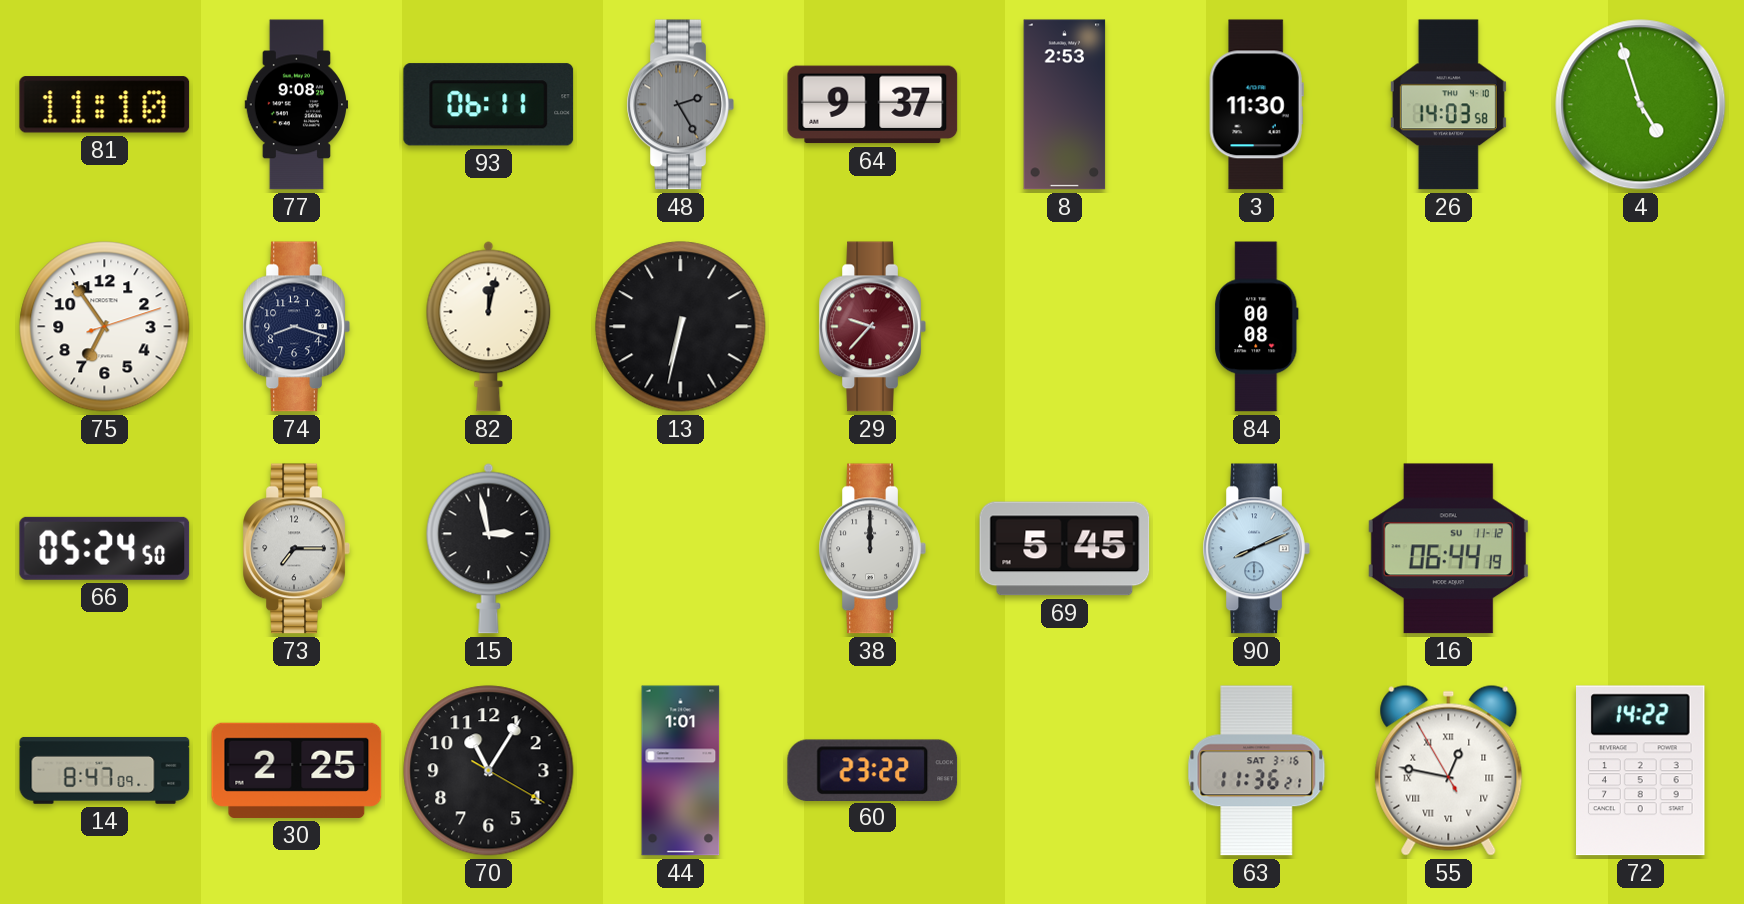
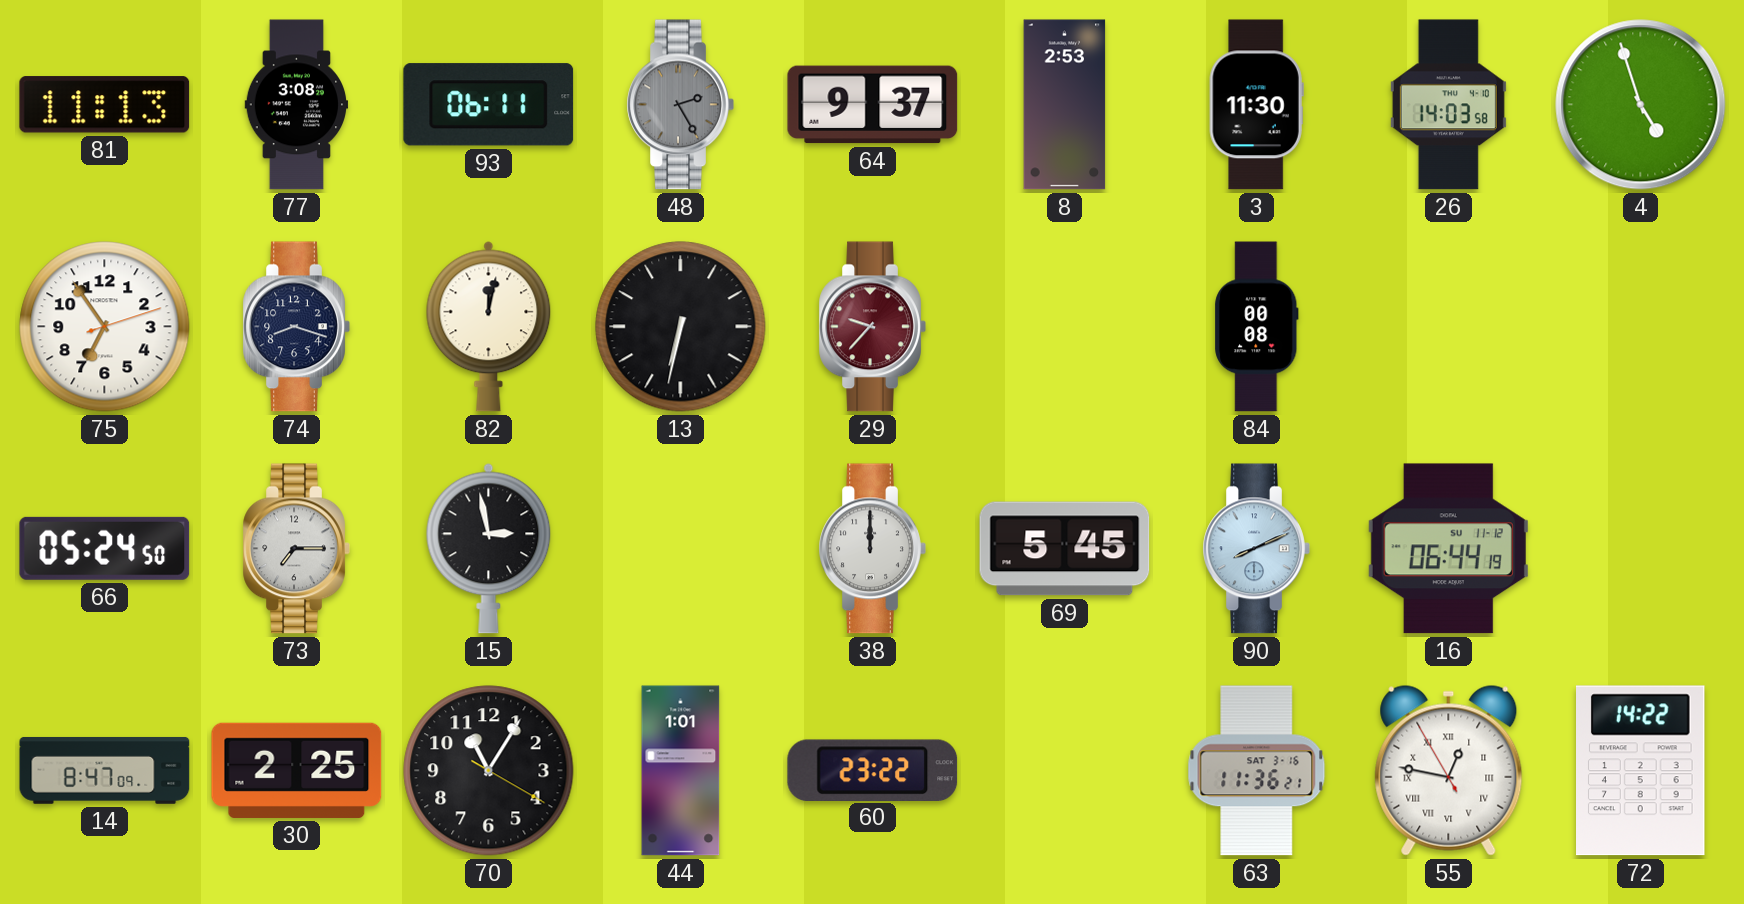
81: 11:10 -> 11:13
77: 9:08 -> 3:08
